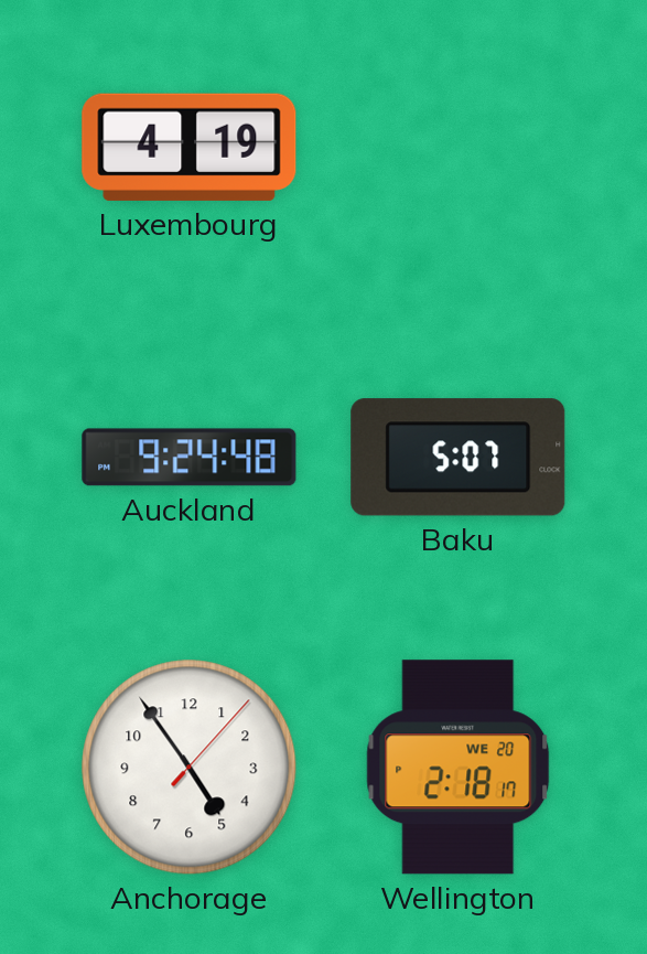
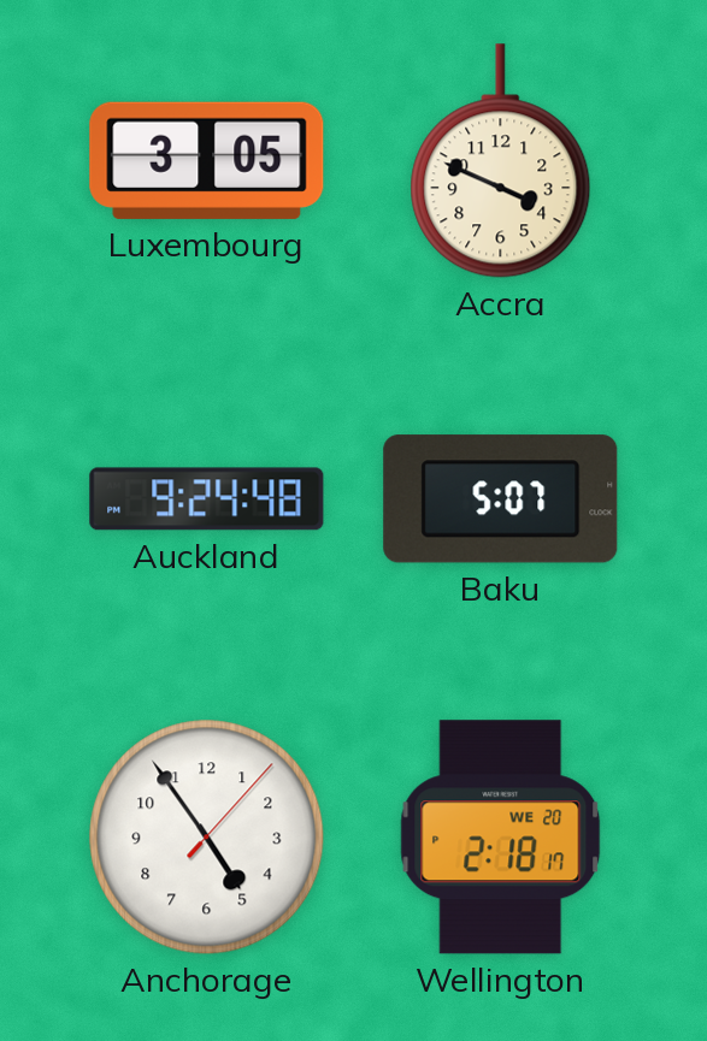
Luxembourg: 4:19 -> 3:05
Accra: none -> 3:49
